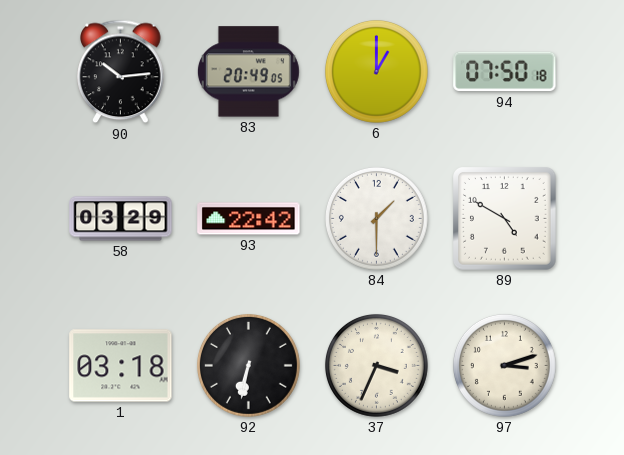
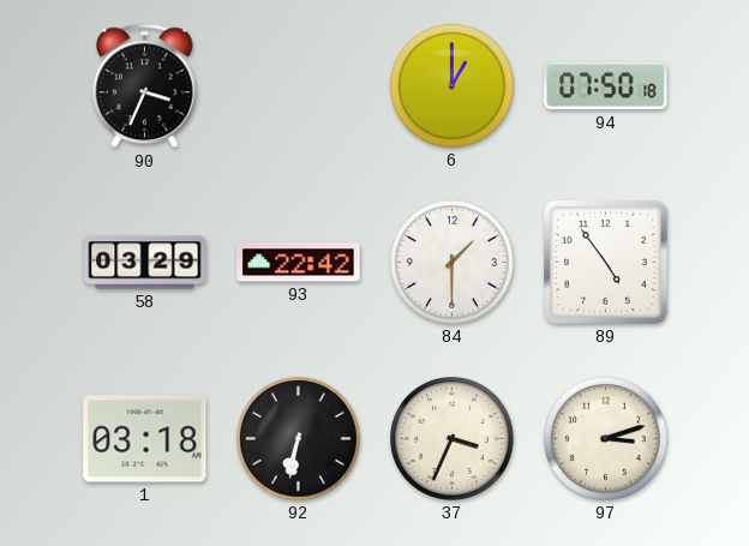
90: 10:14 -> 3:34
83: 20:49 -> none
89: 4:50 -> 4:54
